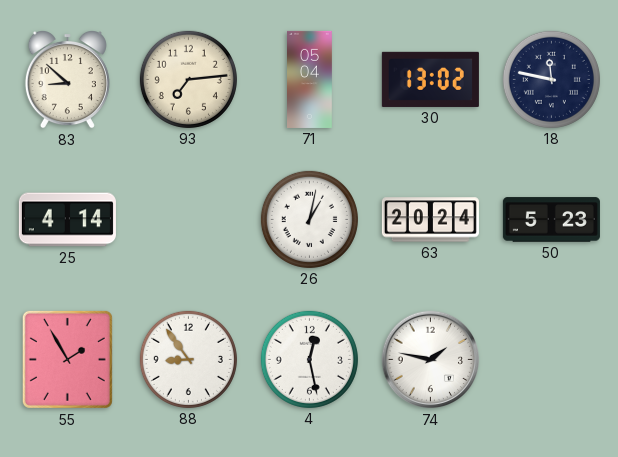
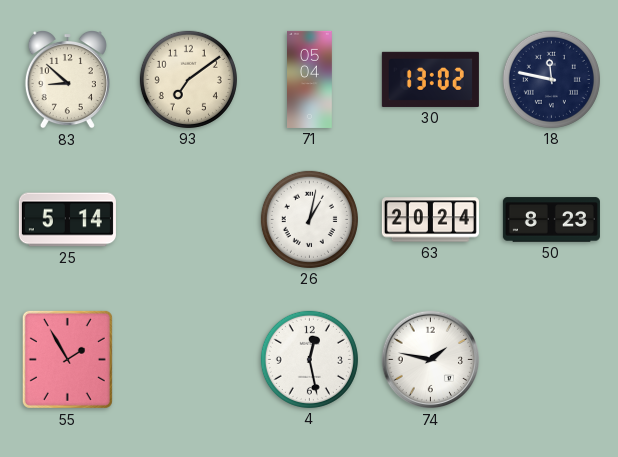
93: 7:14 -> 7:09
25: 4:14 -> 5:14
50: 5:23 -> 8:23
88: 8:54 -> none
